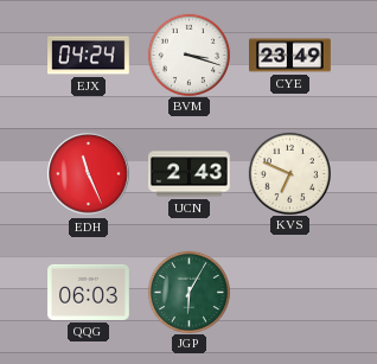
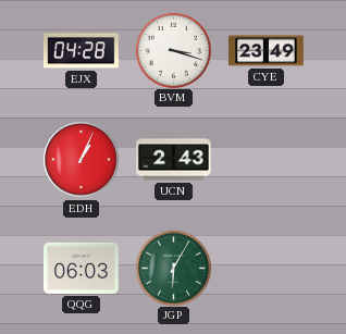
EJX: 04:24 -> 04:28
EDH: 11:26 -> 1:04
KVS: 6:49 -> none
